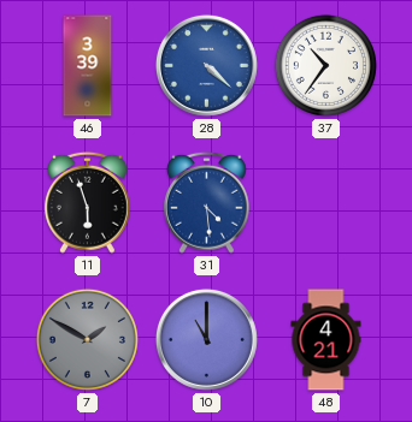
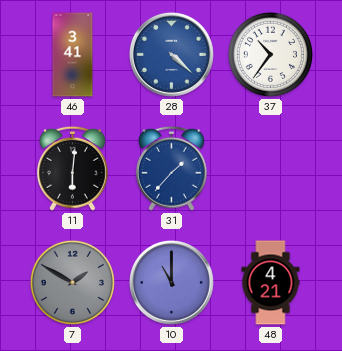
46: 3:39 -> 3:41
11: 5:57 -> 6:01
31: 4:29 -> 1:37
